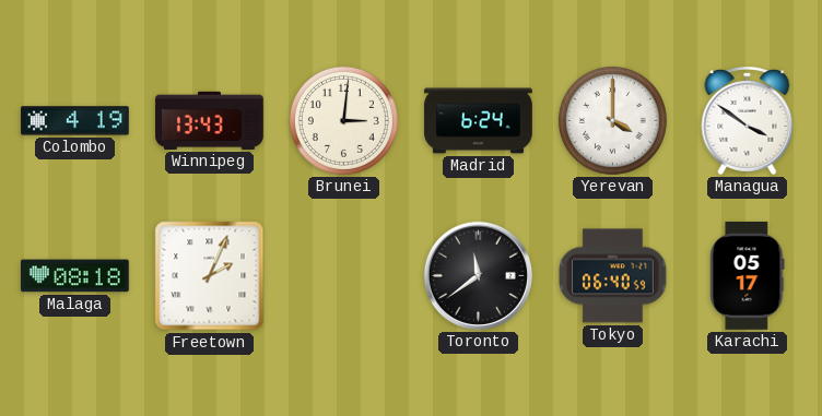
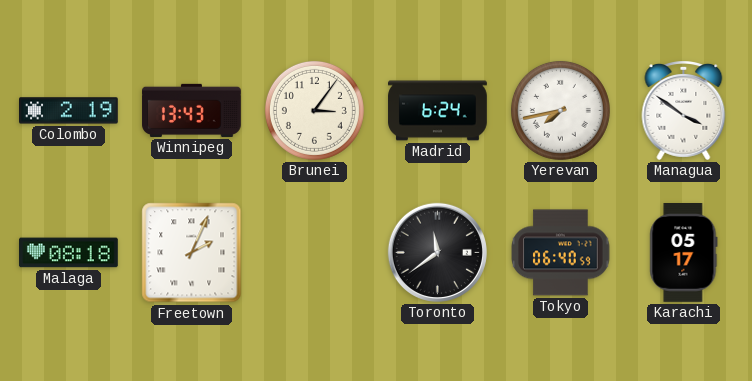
Colombo: 4:19 -> 2:19
Brunei: 3:01 -> 3:06
Yerevan: 4:00 -> 7:43
